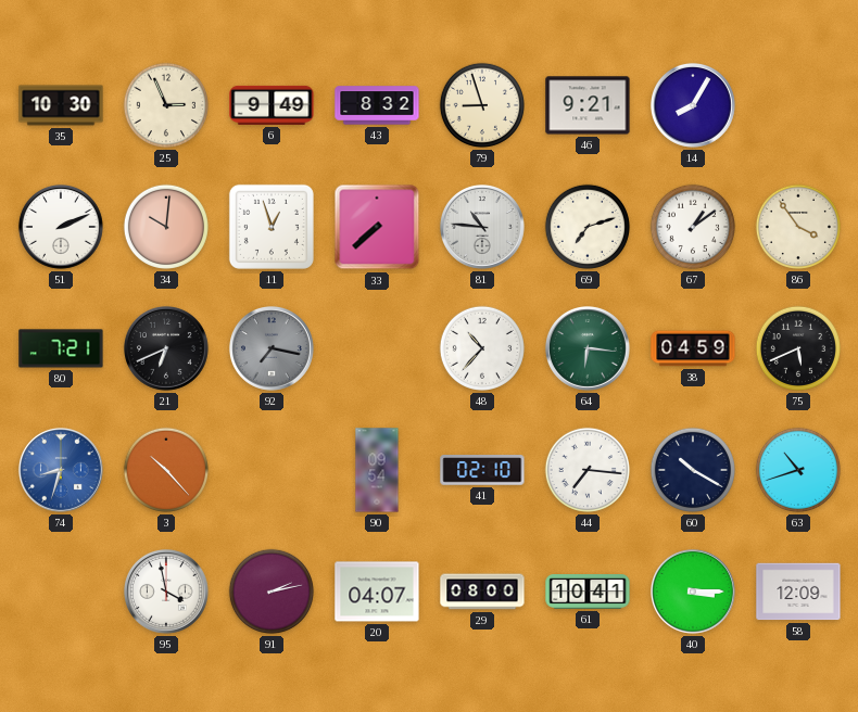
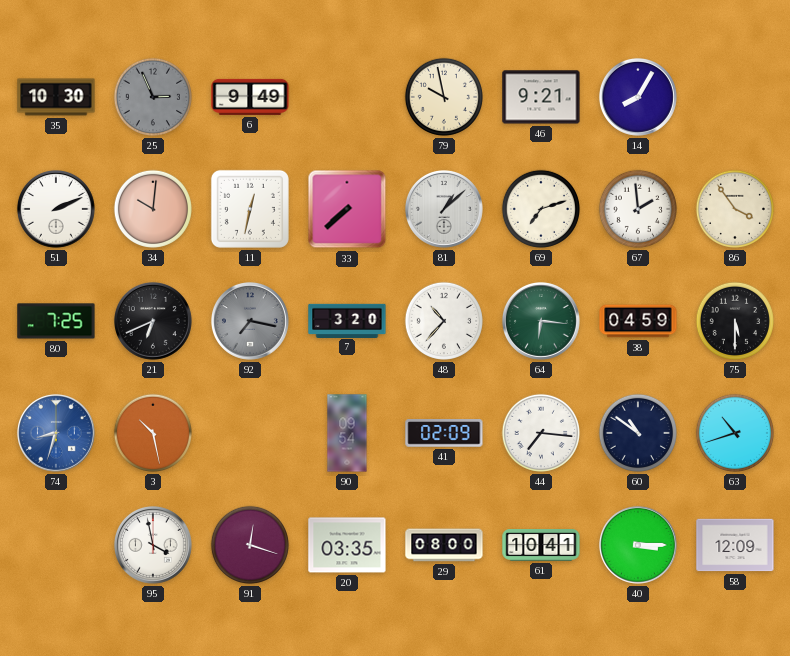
25 dial: cream -> grey
43: 8:32 -> none
79: 8:57 -> 9:58
11: 12:57 -> 12:32
81: 10:46 -> 1:08
67: 1:09 -> 1:59
80: 7:21 -> 7:25
7: none -> 3:20
75: 5:41 -> 5:30
3: 10:23 -> 10:28
41: 02:10 -> 02:09
60: 10:20 -> 10:51
91: 2:13 -> 12:18
20: 04:07 -> 03:35
